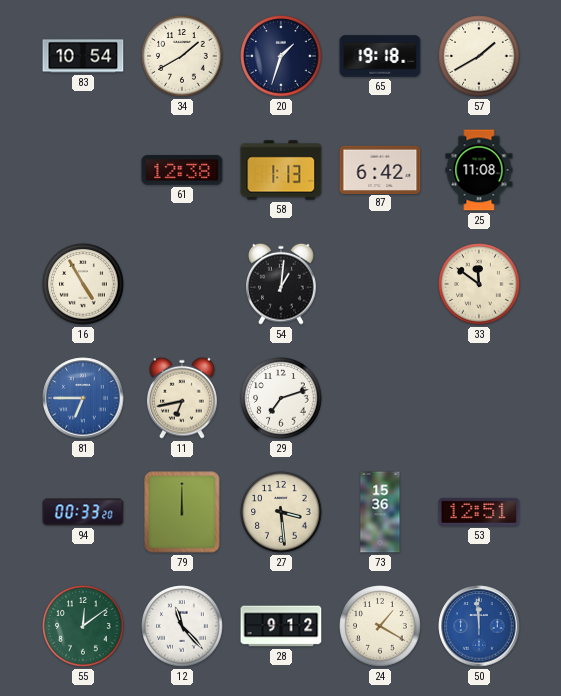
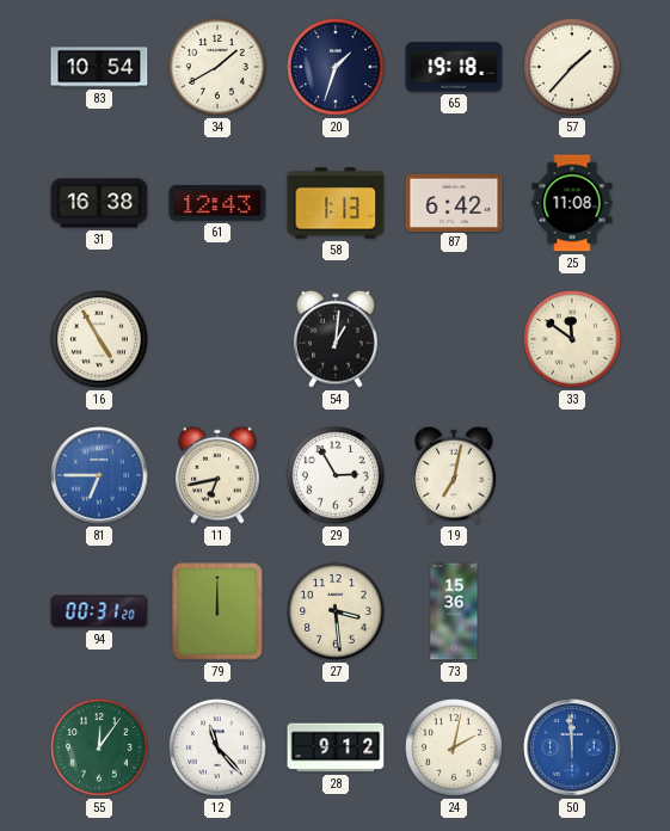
57: 1:40 -> 1:37
31: none -> 16:38
61: 12:38 -> 12:43
29: 7:12 -> 2:55
19: none -> 7:02
94: 00:33 -> 00:31
53: 12:51 -> none
55: 12:09 -> 12:06
24: 1:20 -> 2:02
